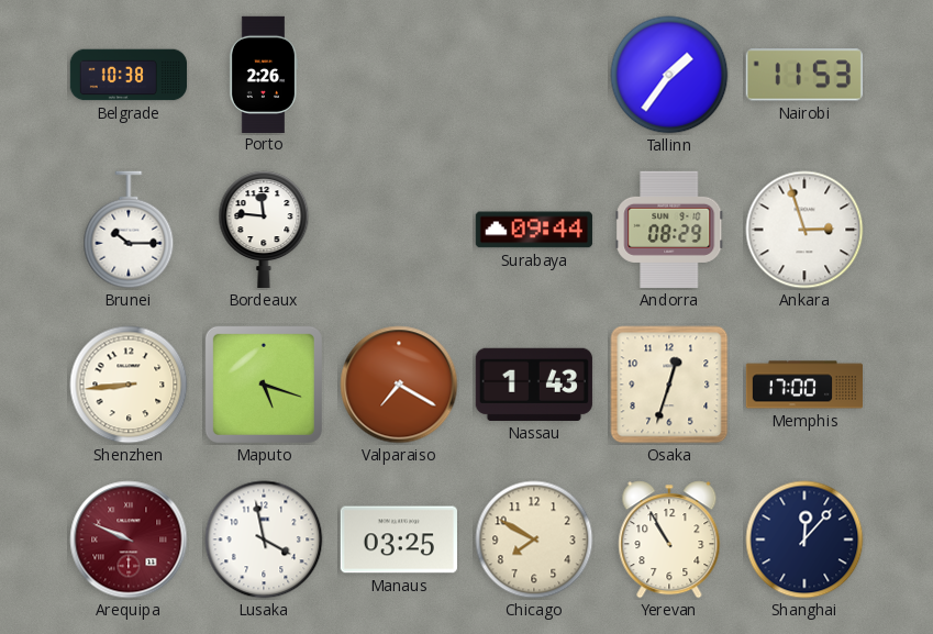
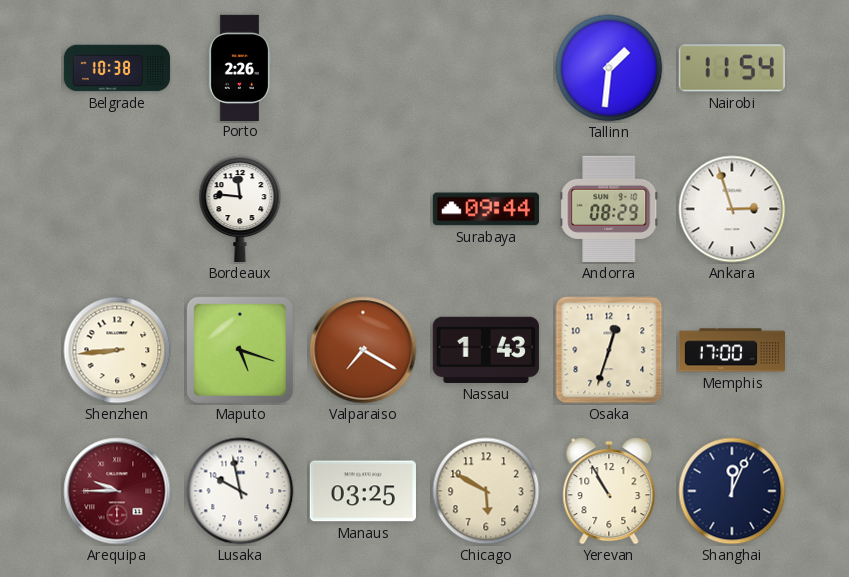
Tallinn: 1:36 -> 1:31
Nairobi: 11:53 -> 11:54
Brunei: 10:15 -> none
Arequipa: 9:49 -> 9:45
Lusaka: 3:58 -> 9:58
Chicago: 7:50 -> 5:50
Shanghai: 12:07 -> 12:04
